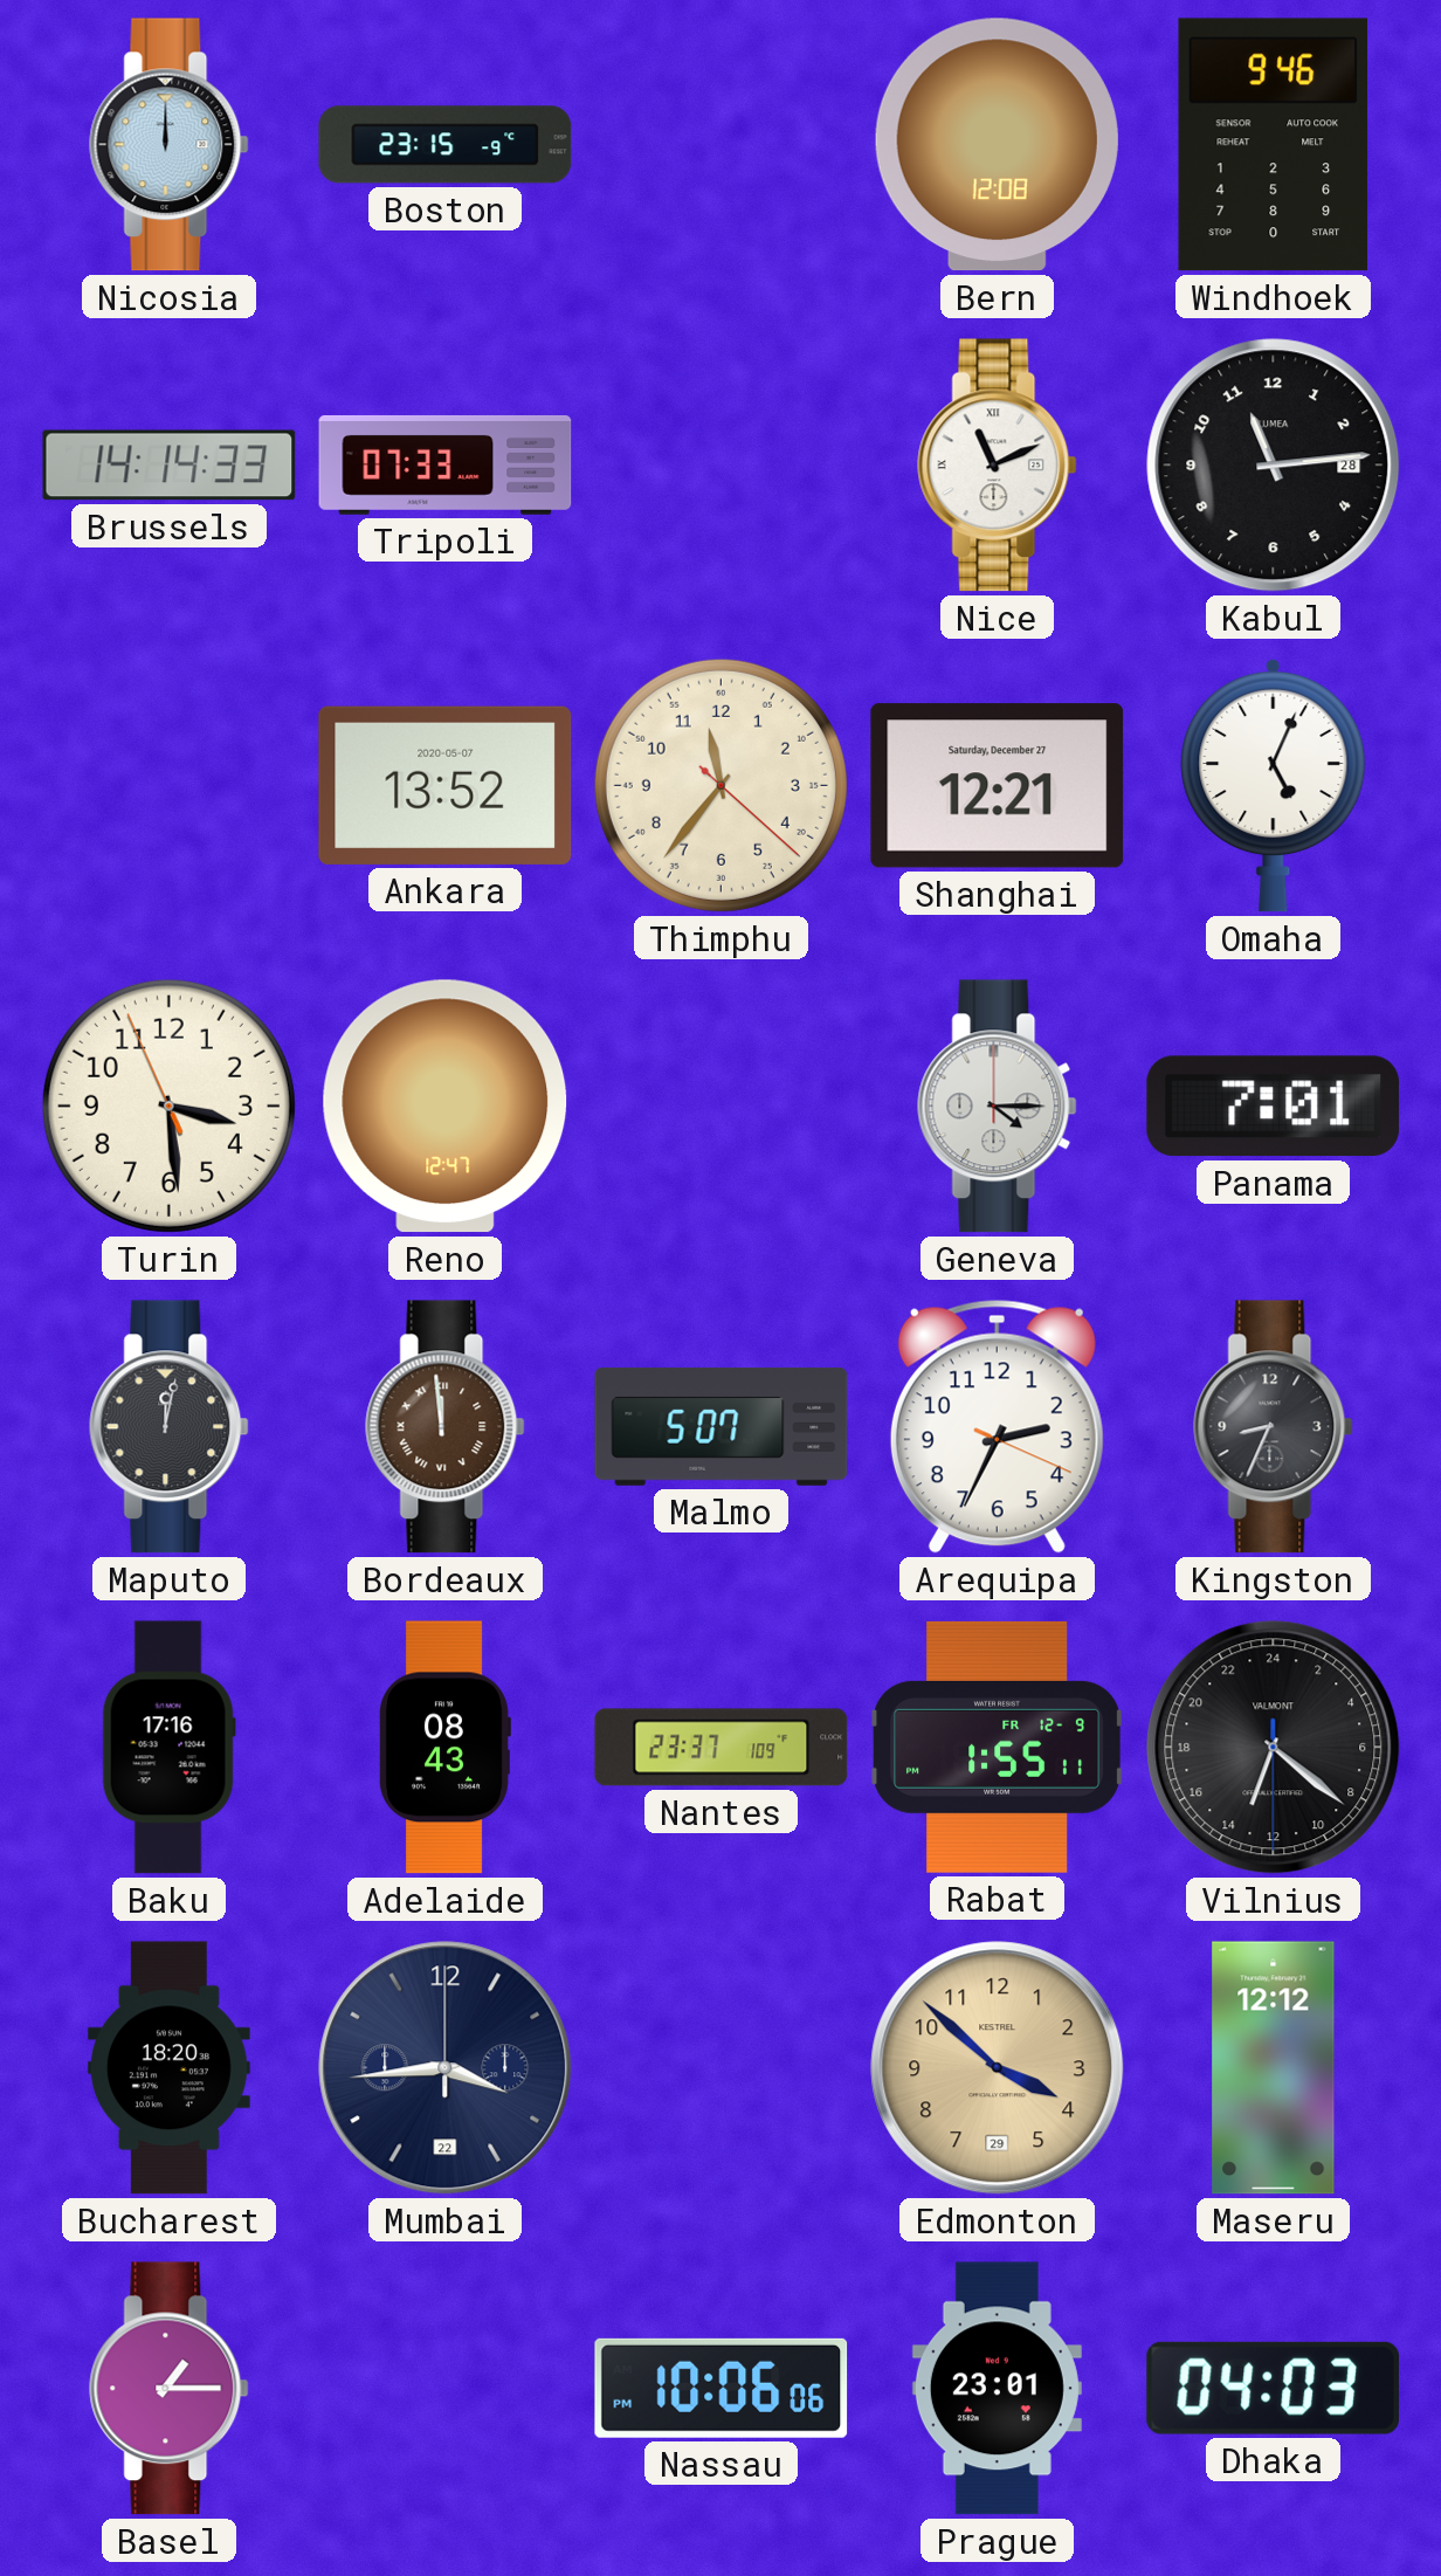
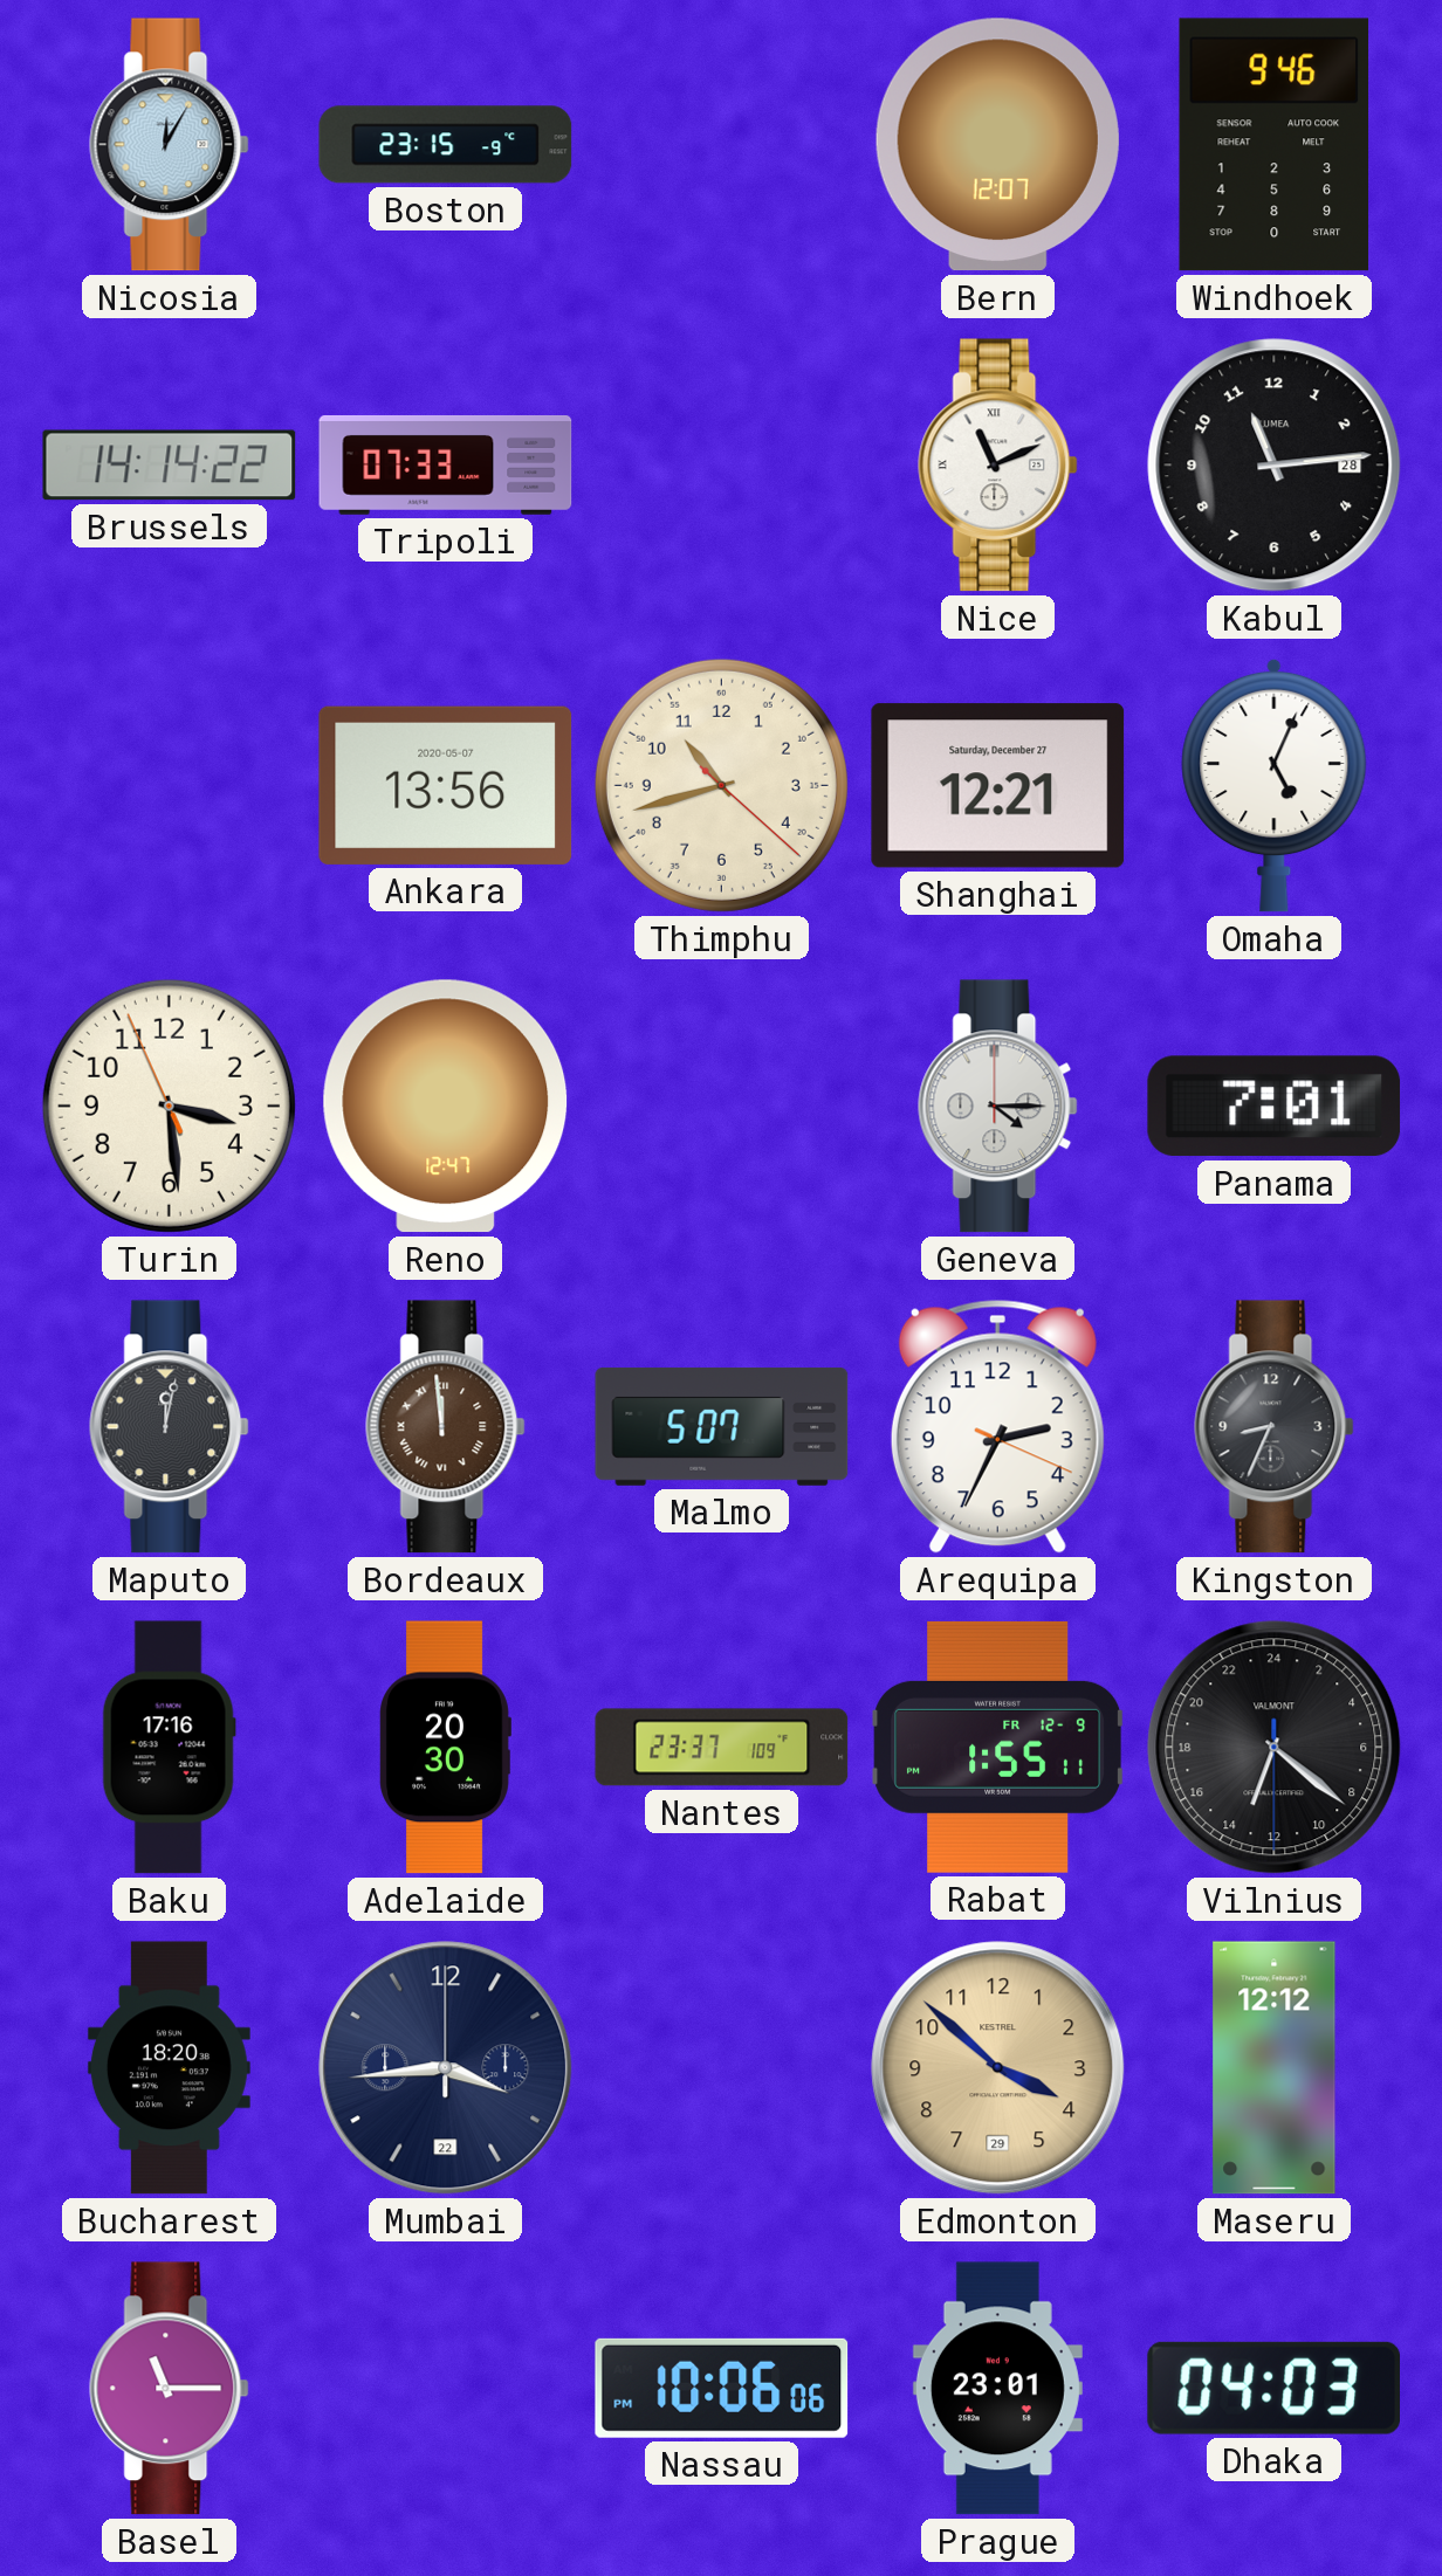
Nicosia: 12:00 -> 12:05
Bern: 12:08 -> 12:07
Brussels: 14:14:33 -> 14:14:22
Ankara: 13:52 -> 13:56
Thimphu: 11:36 -> 10:42
Adelaide: 08:43 -> 20:30
Basel: 1:15 -> 11:15
